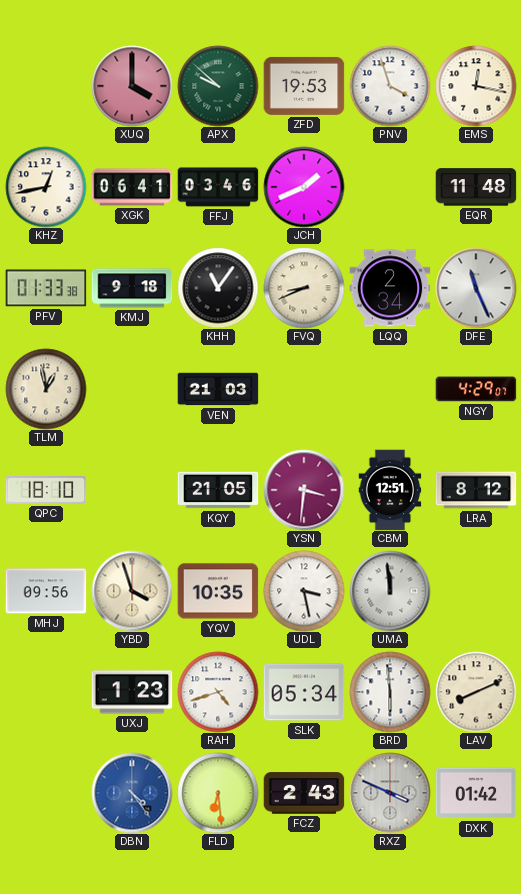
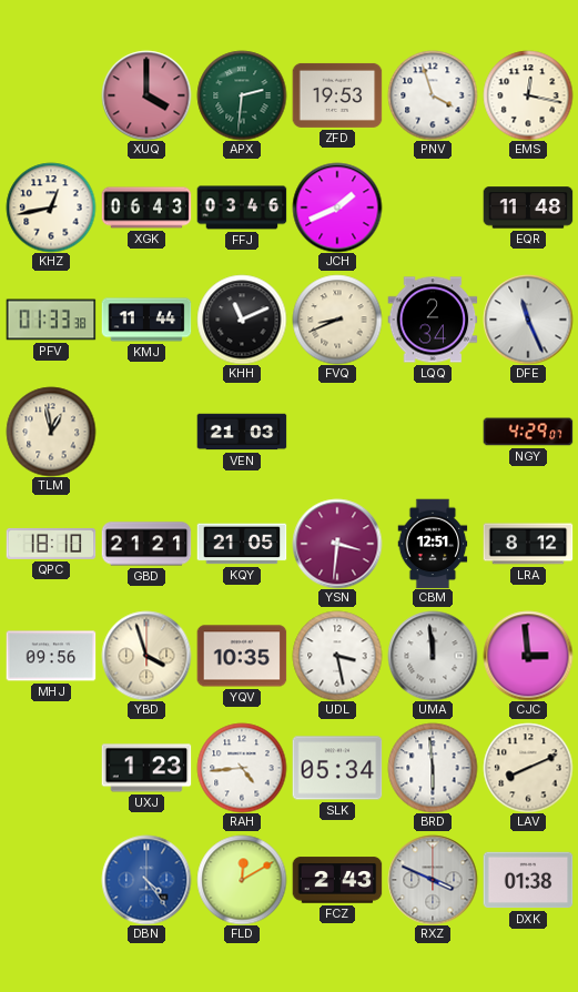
APX: 9:52 -> 2:31
XGK: 06:41 -> 06:43
KMJ: 9:18 -> 11:44
KHH: 11:06 -> 11:11
GBD: none -> 21:21
CJC: none -> 2:59
RAH: 4:42 -> 4:44
FLD: 6:29 -> 12:10
DXK: 01:42 -> 01:38
